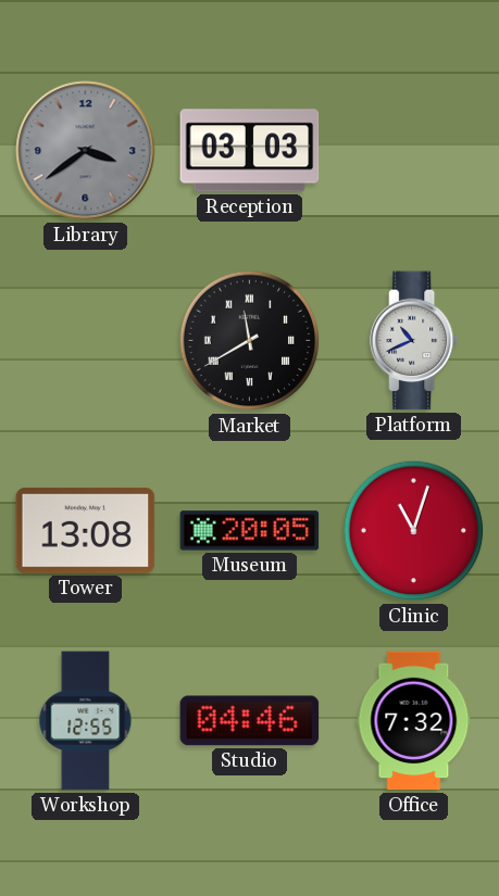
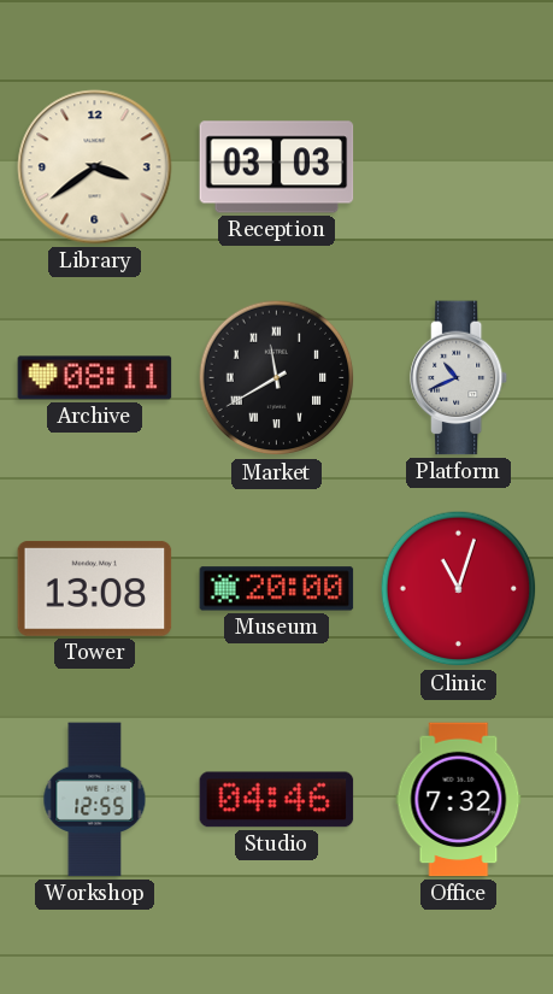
Library dial: grey -> cream
Archive: none -> 08:11
Museum: 20:05 -> 20:00
